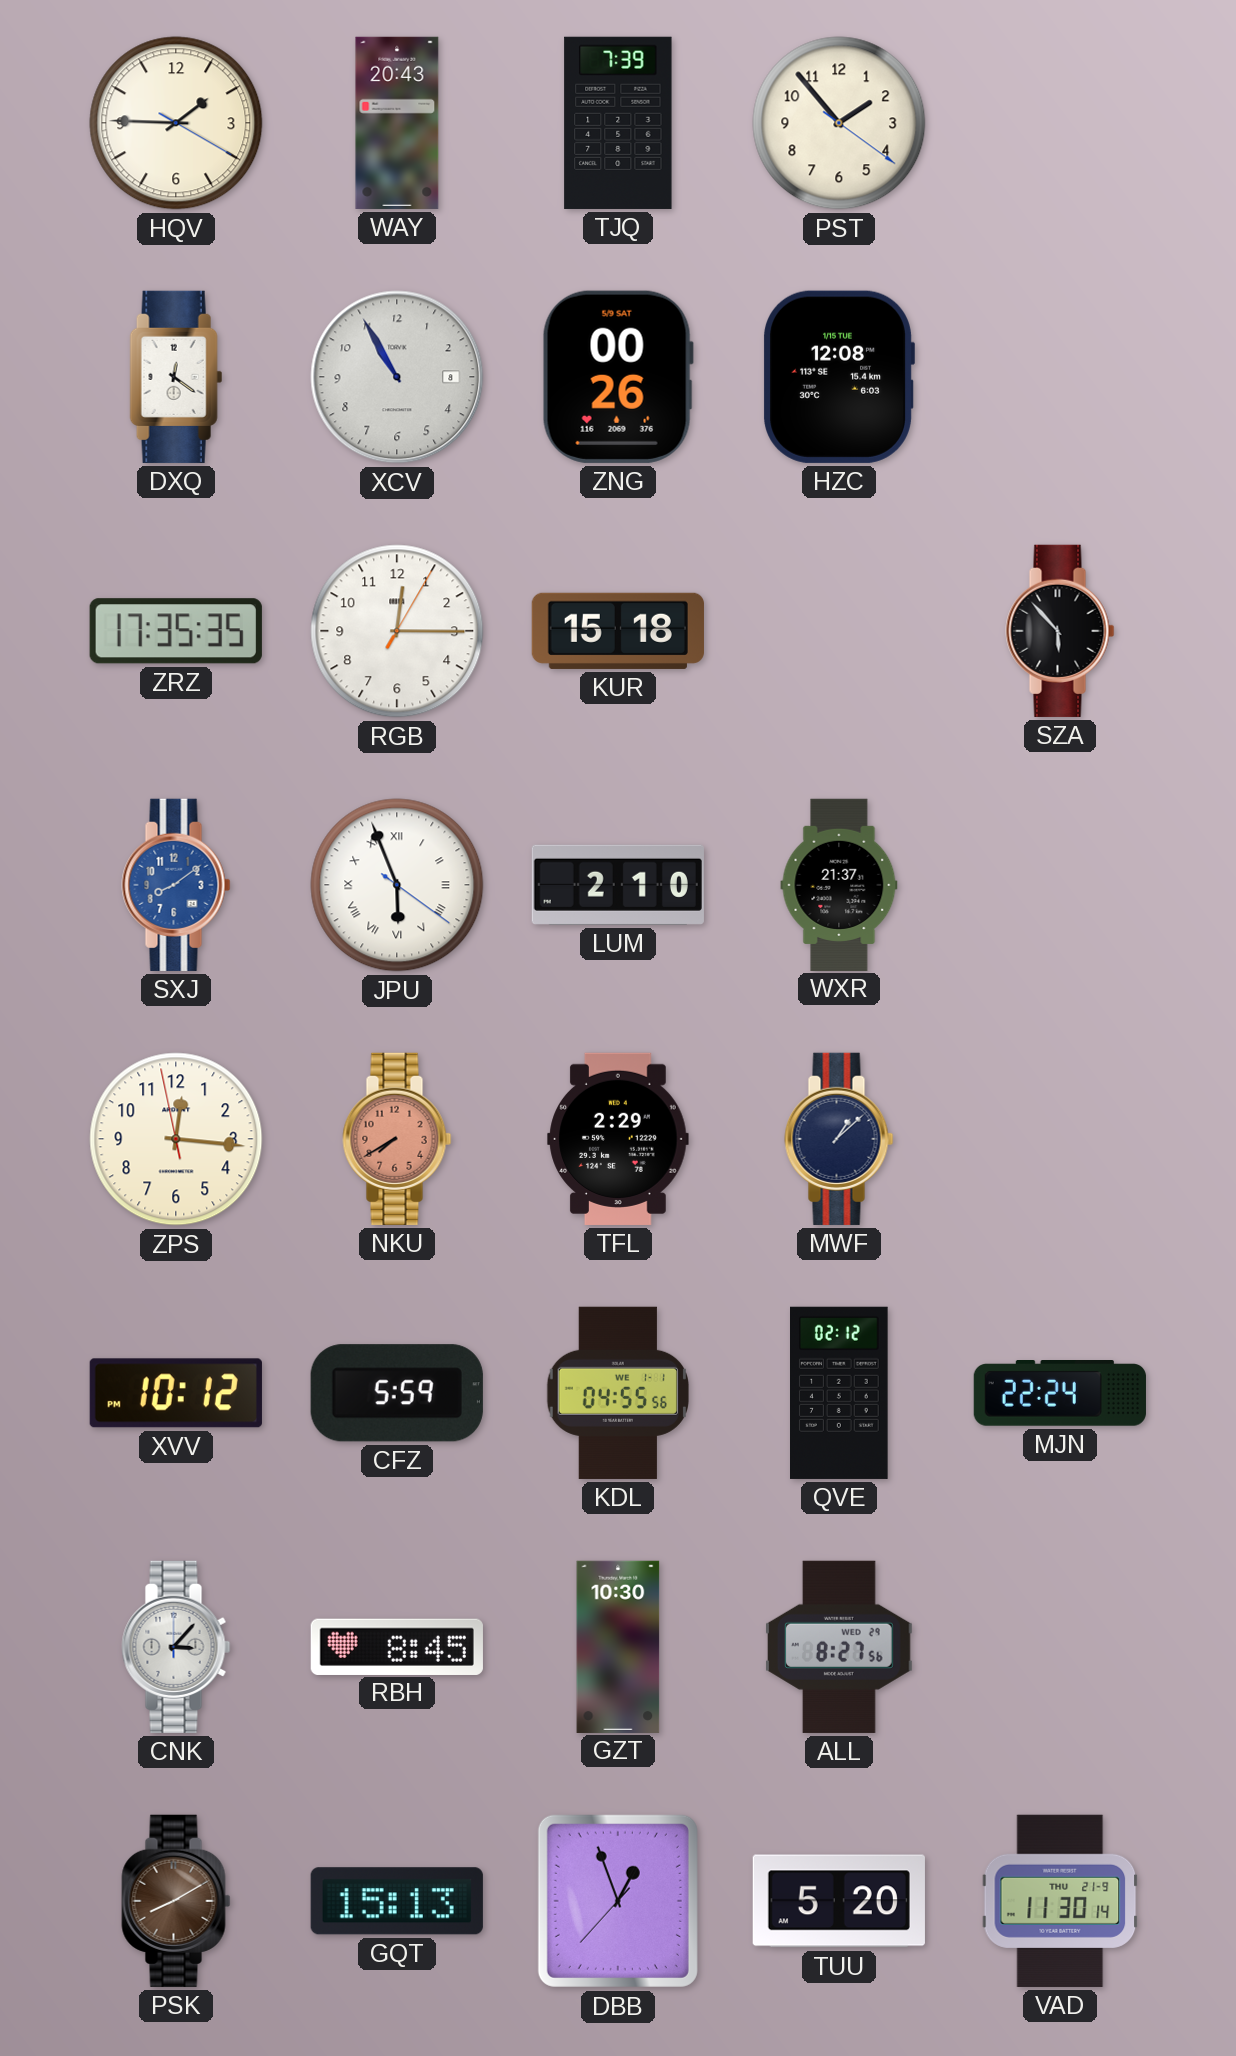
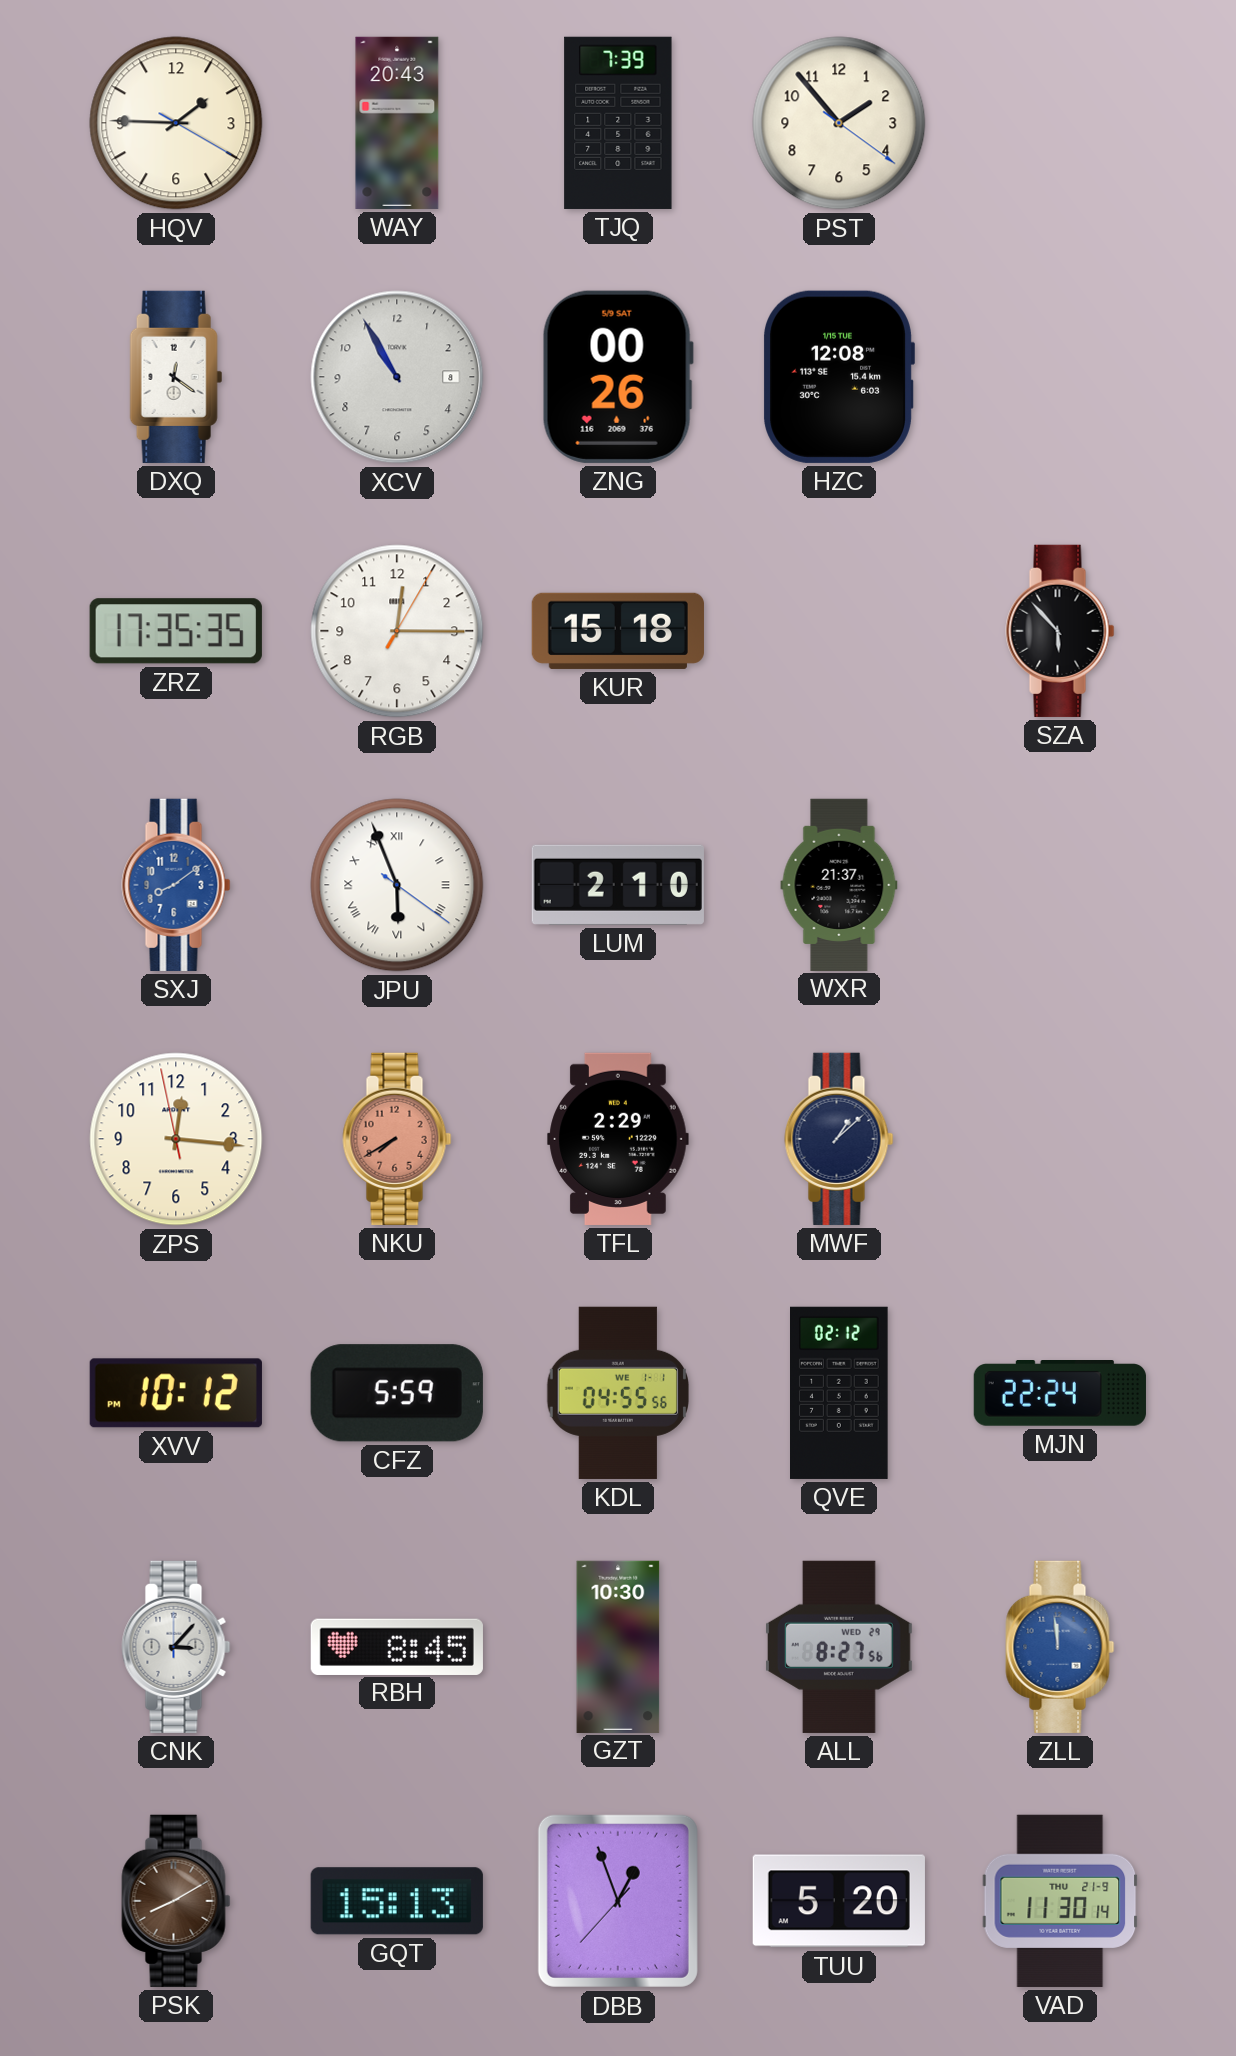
ZLL: none -> 11:59
